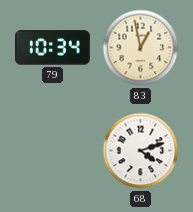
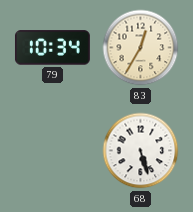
83: 12:58 -> 12:35
68: 4:12 -> 5:27
